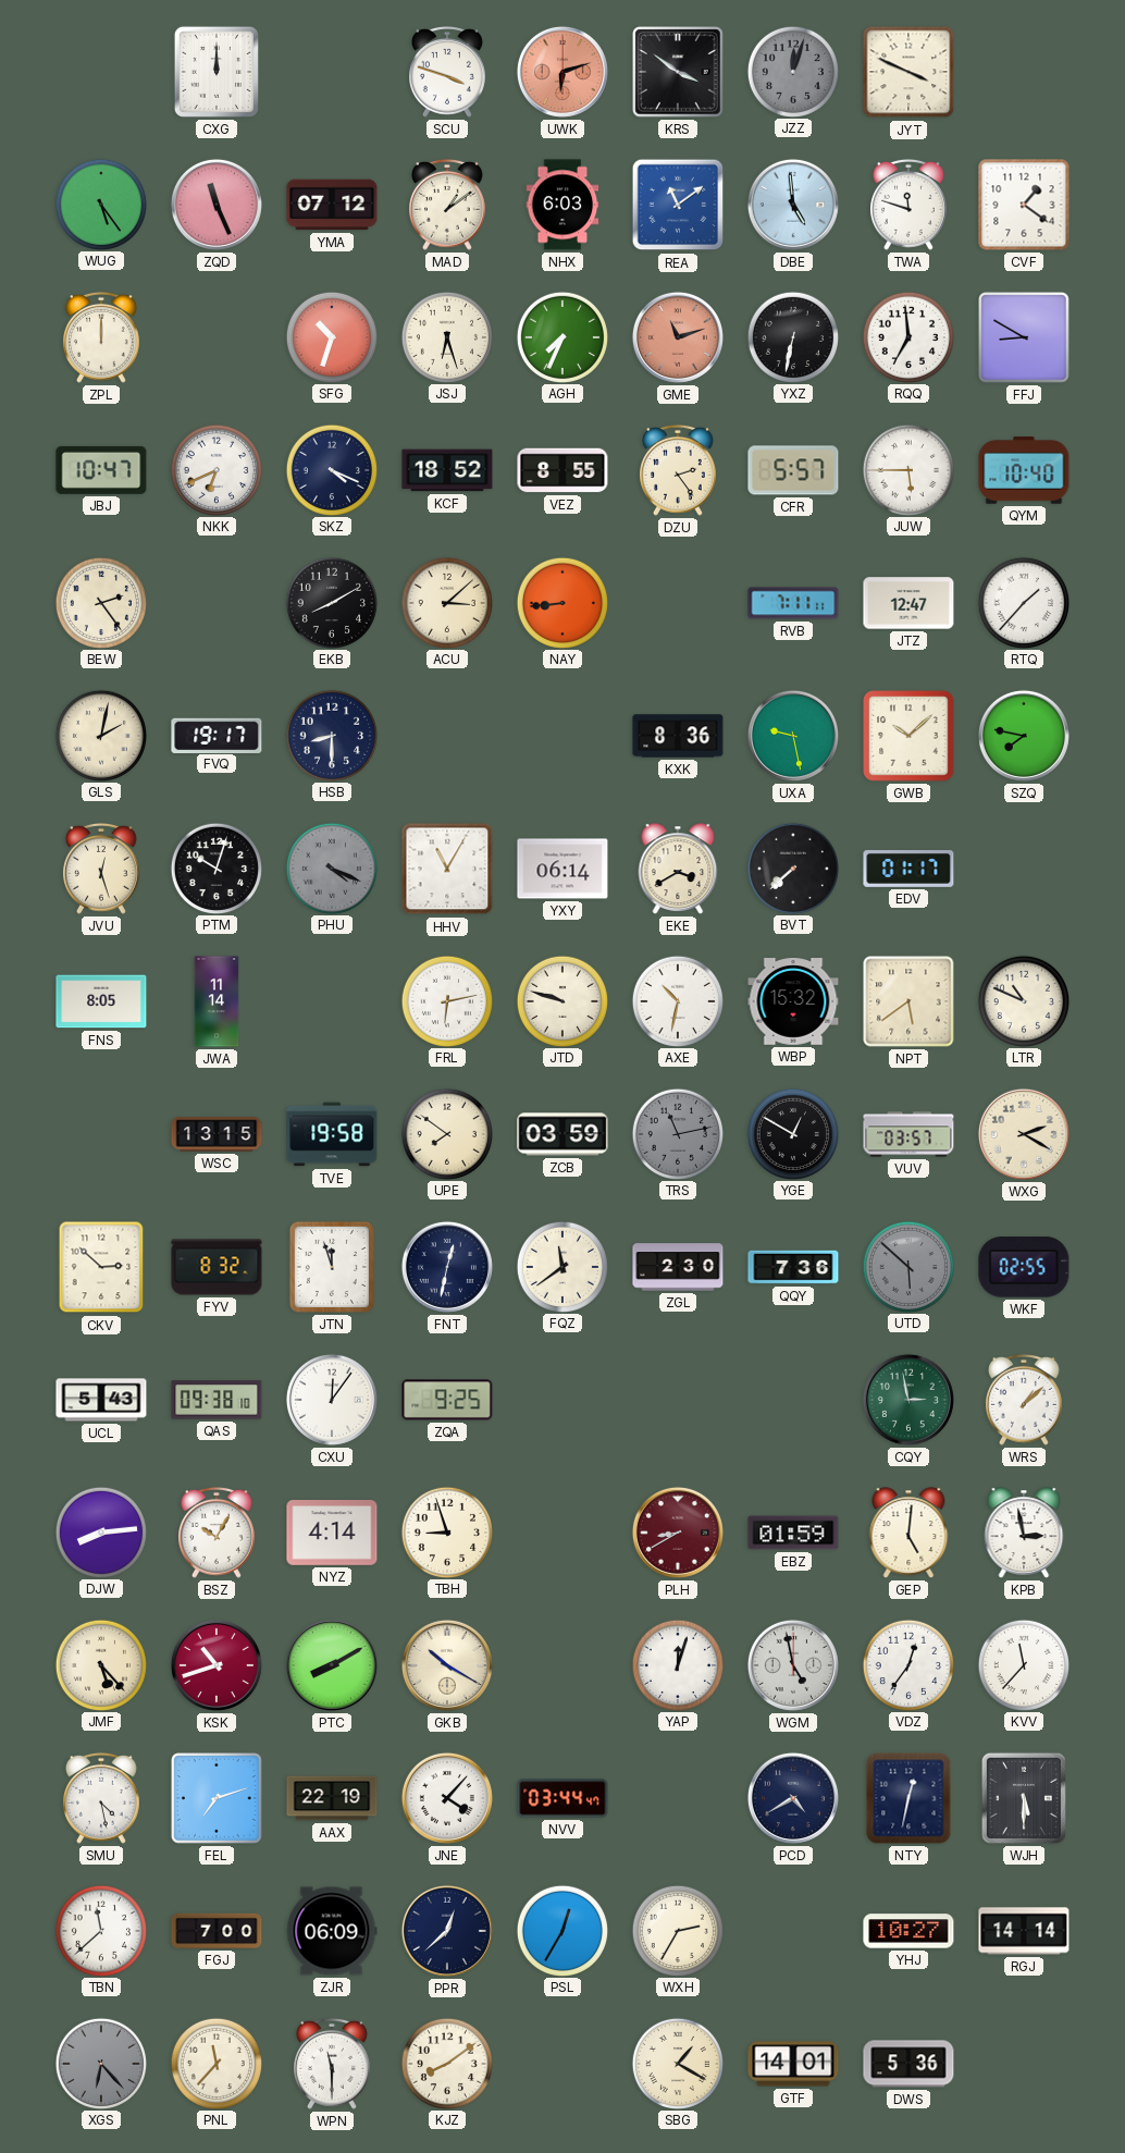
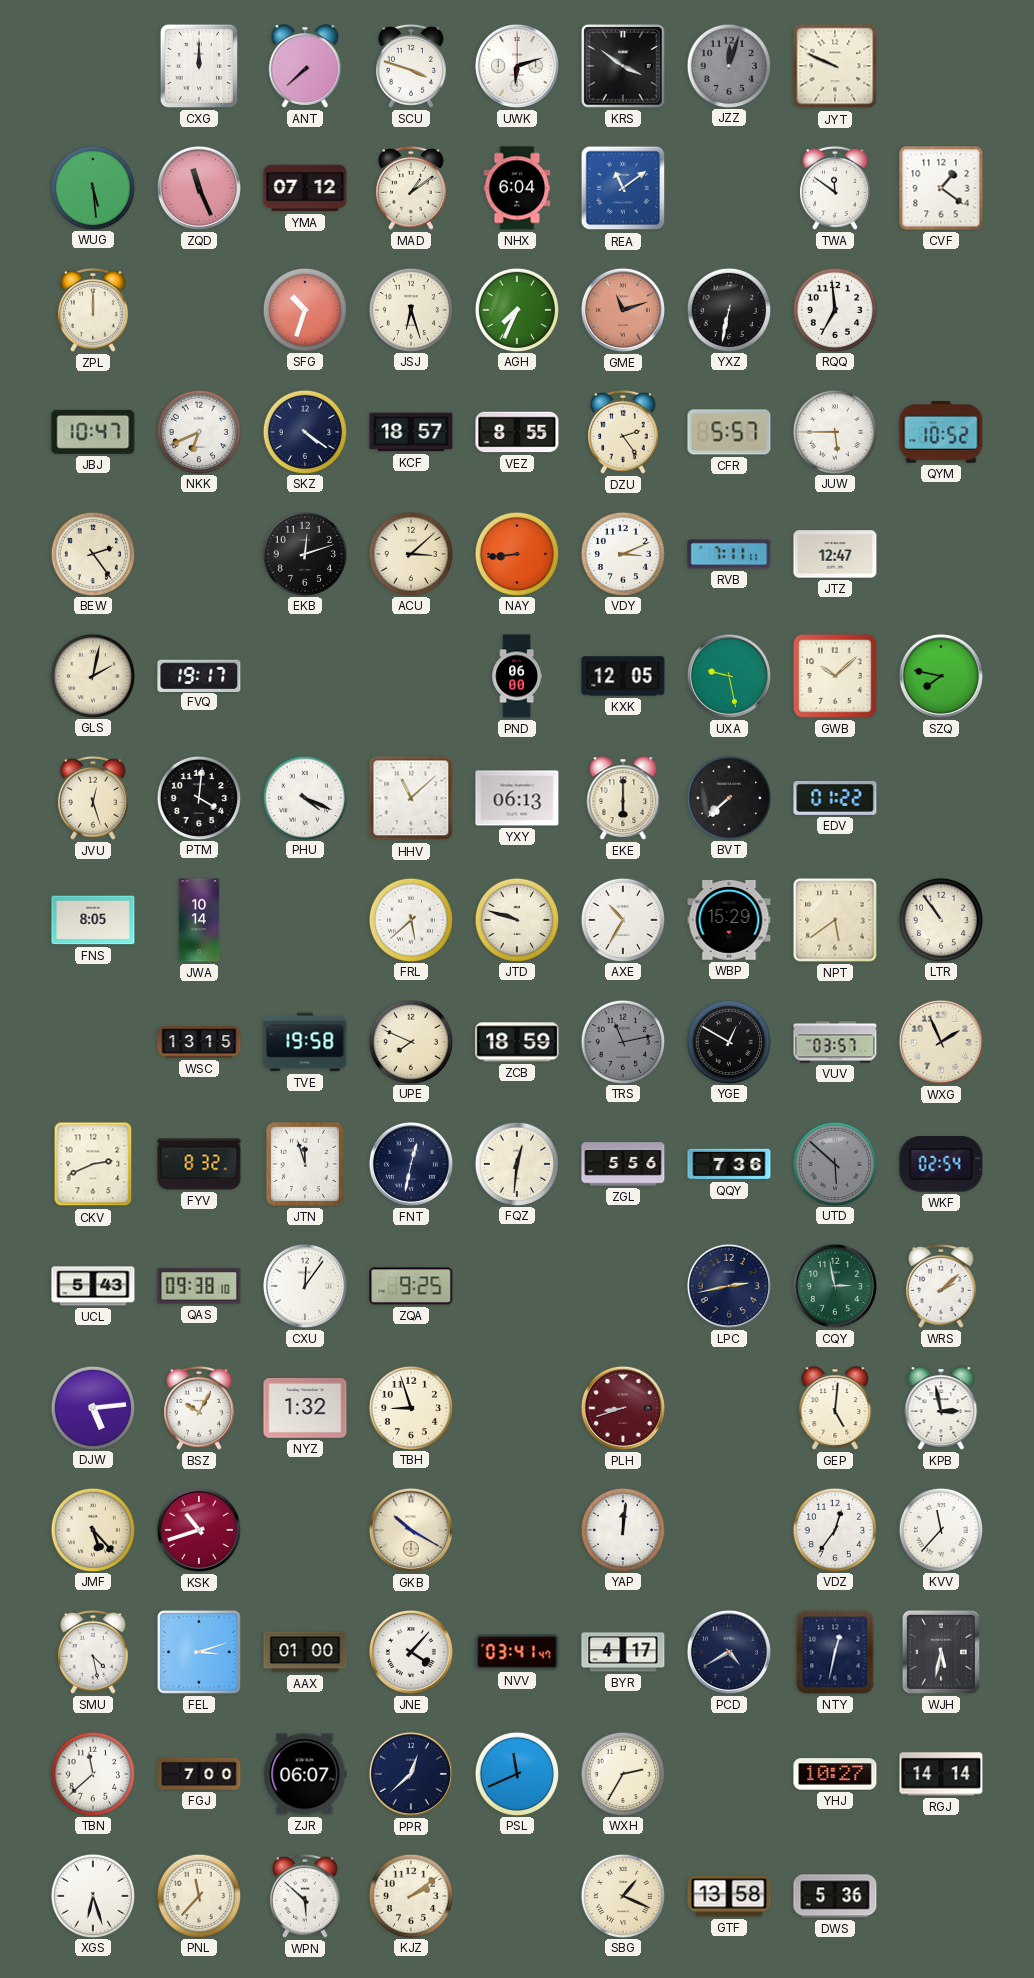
ANT: none -> 7:38
UWK dial: salmon -> white
JYT: 3:49 -> 9:49
WUG: 5:24 -> 5:29
NHX: 6:03 -> 6:04
DBE: 4:59 -> none
TWA: 11:48 -> 11:51
FFJ: 8:50 -> none
SKZ: 4:19 -> 4:21
KCF: 18:52 -> 18:57
QYM: 10:40 -> 10:52
EKB: 8:10 -> 12:12
VDY: none -> 3:11
RTQ: 1:37 -> none
HSB: 8:30 -> none
PND: none -> 06:00
KXK: 8:36 -> 12:05
PTM: 10:03 -> 4:01
PHU dial: grey -> white
HHV: 11:05 -> 11:08
YXY: 06:14 -> 06:13
EKE: 3:40 -> 6:00
EDV: 01:17 -> 01:22
JWA: 11:14 -> 10:14
FRL: 6:13 -> 5:38
AXE: 10:32 -> 10:35
WBP: 15:32 -> 15:29
LTR: 10:49 -> 10:54
UPE: 7:51 -> 7:49
ZCB: 03:59 -> 18:59
WXG: 2:20 -> 1:56
CKV: 2:52 -> 2:41
FQZ: 11:39 -> 12:31
ZGL: 2:30 -> 5:56
WKF: 02:55 -> 02:54
LPC: none -> 2:43
WRS: 1:08 -> 2:08
DJW: 8:14 -> 5:14
NYZ: 4:14 -> 1:32
PLH: 8:40 -> 8:42
EBZ: 01:59 -> none
PTC: 8:10 -> none
YAP: 12:03 -> 12:01
WGM: 4:58 -> none
FEL: 7:12 -> 3:12
AAX: 22:19 -> 01:00
NVV: 03:44 -> 03:41
BYR: none -> 4:17
WJH: 5:30 -> 5:32
ZJR: 06:09 -> 06:07
PSL: 12:35 -> 11:41
XGS: 6:23 -> 6:27
XGS dial: grey -> white
WPN: 11:30 -> 5:52
KJZ: 8:09 -> 2:09
SBG: 1:20 -> 1:19
GTF: 14:01 -> 13:58
